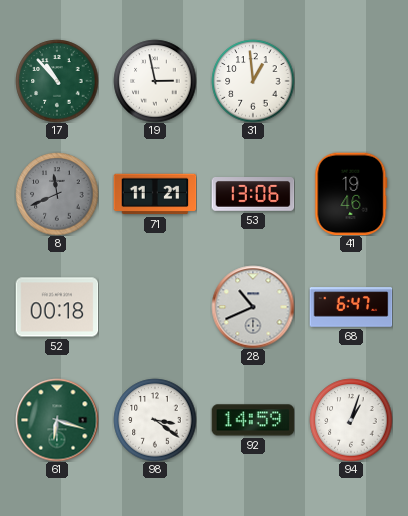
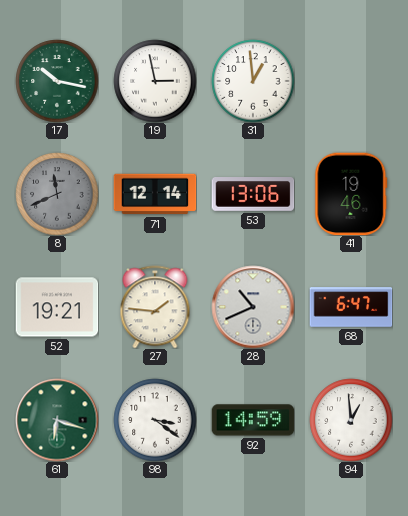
17: 10:53 -> 10:17
71: 11:21 -> 12:14
52: 00:18 -> 19:21
27: none -> 1:46
94: 1:03 -> 12:59
